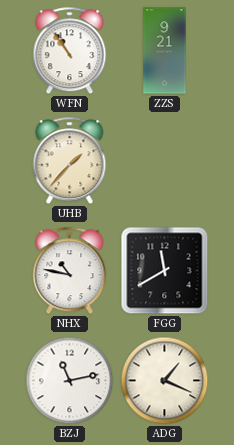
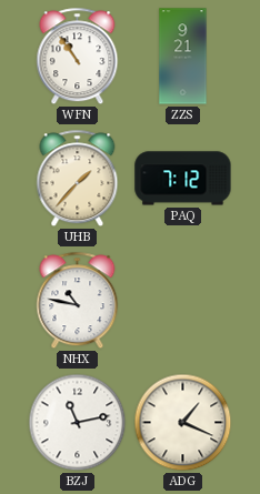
PAQ: none -> 7:12
FGG: 11:40 -> none
